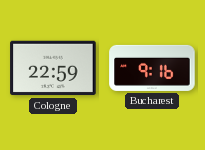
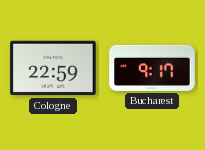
Bucharest: 9:16 -> 9:17
